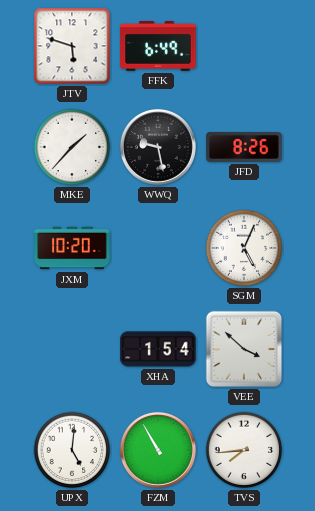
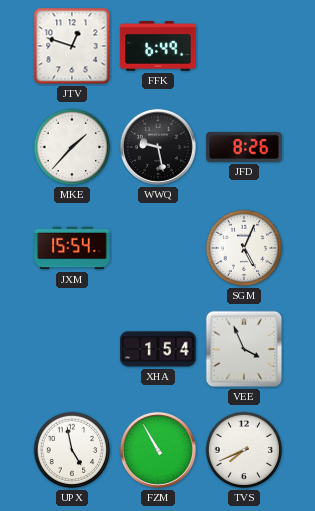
JTV: 5:48 -> 12:48
JXM: 10:20 -> 15:54
VEE: 3:52 -> 3:56
UPX: 5:01 -> 4:58
TVS: 7:44 -> 7:41
